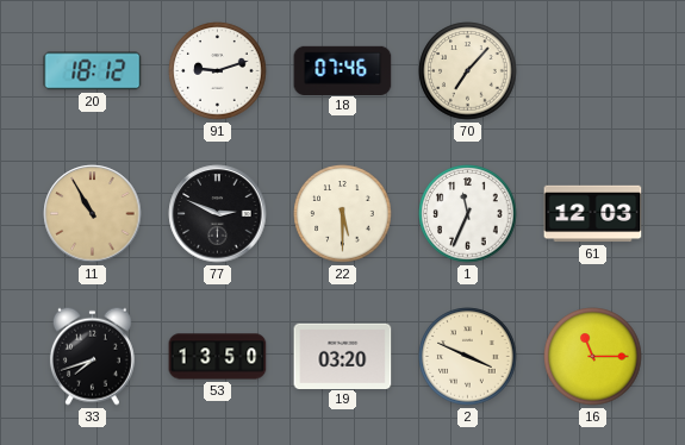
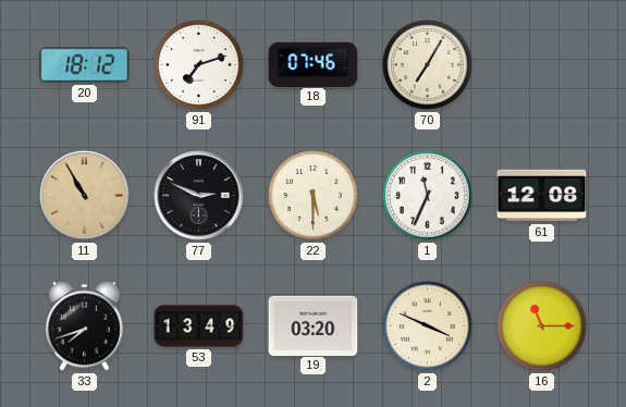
91: 9:12 -> 7:12
70: 7:07 -> 7:05
61: 12:03 -> 12:08
53: 13:50 -> 13:49
